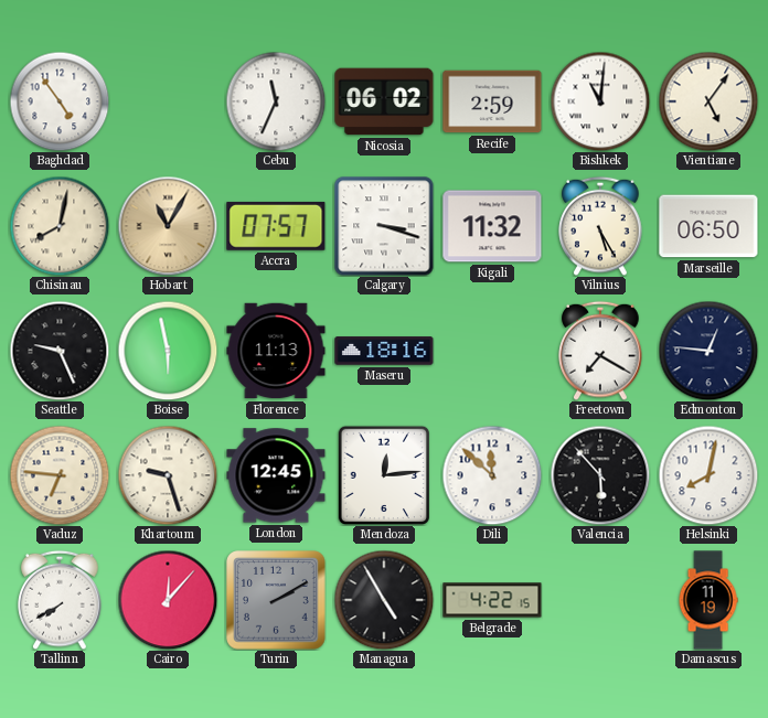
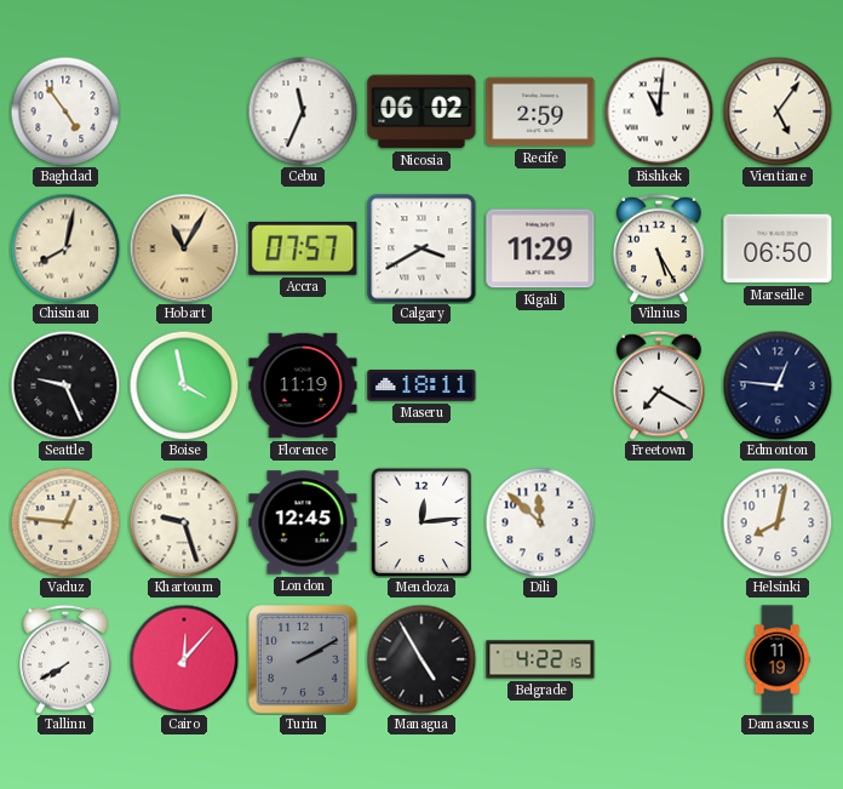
Calgary: 3:18 -> 3:40
Kigali: 11:32 -> 11:29
Boise: 5:58 -> 3:58
Florence: 11:13 -> 11:19
Maseru: 18:16 -> 18:11
Vaduz: 6:46 -> 12:46
Valencia: 5:53 -> none
